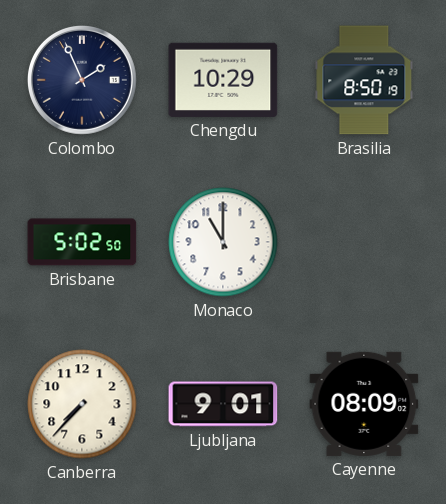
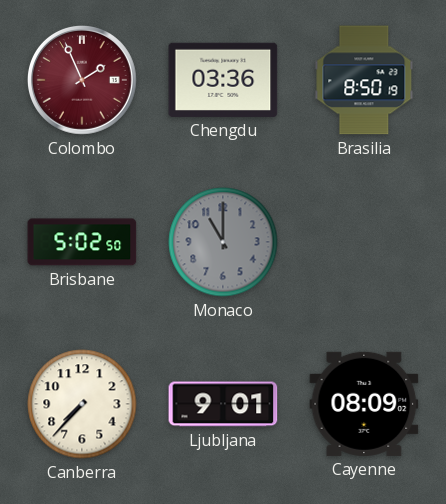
Colombo dial: navy -> burgundy
Chengdu: 10:29 -> 03:36
Monaco dial: white -> grey
